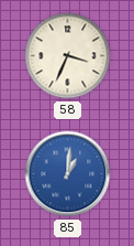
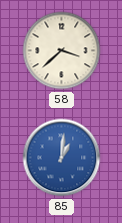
58: 3:34 -> 3:38
